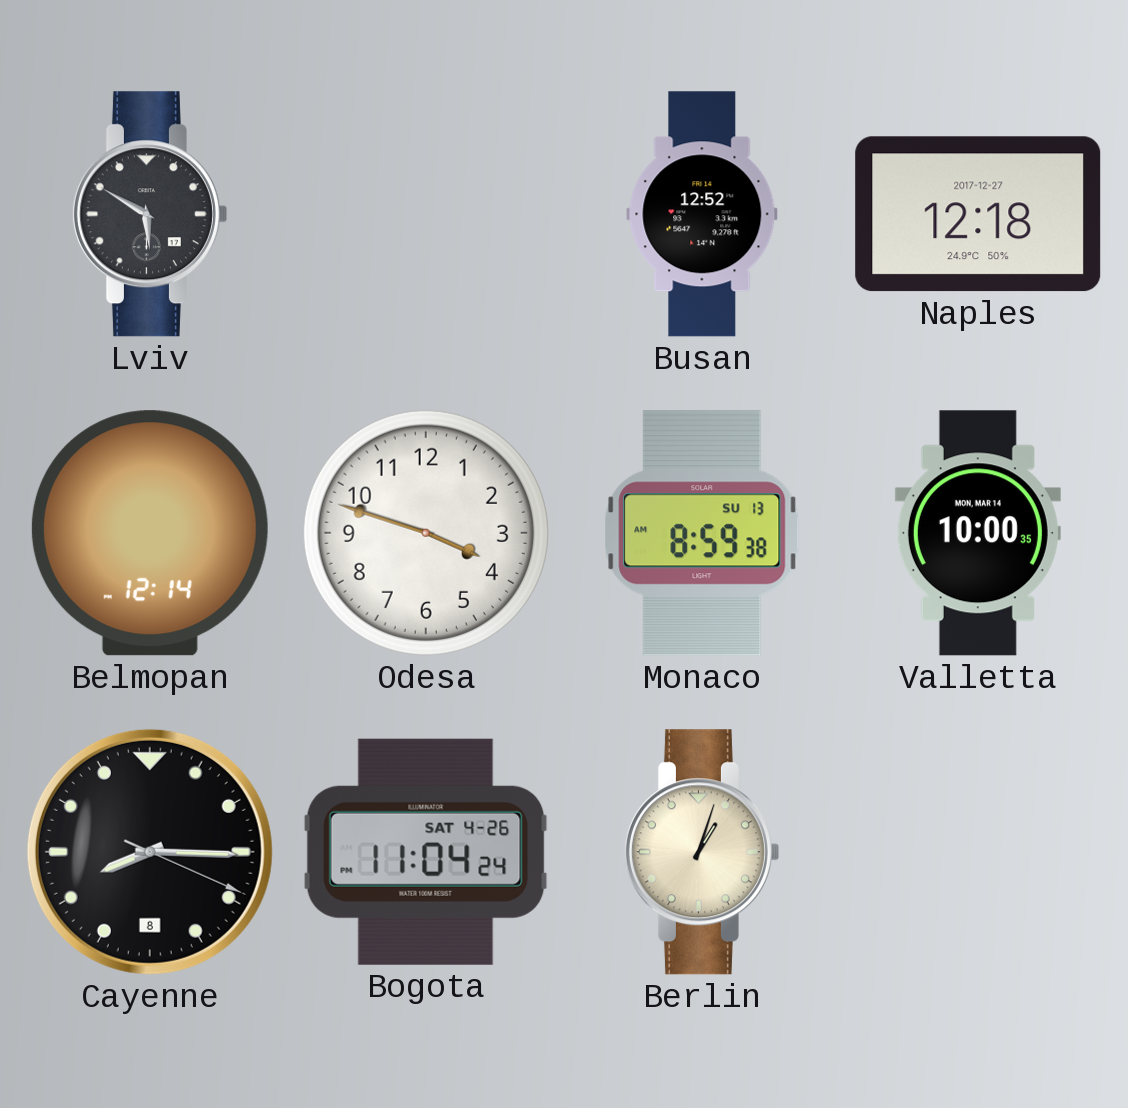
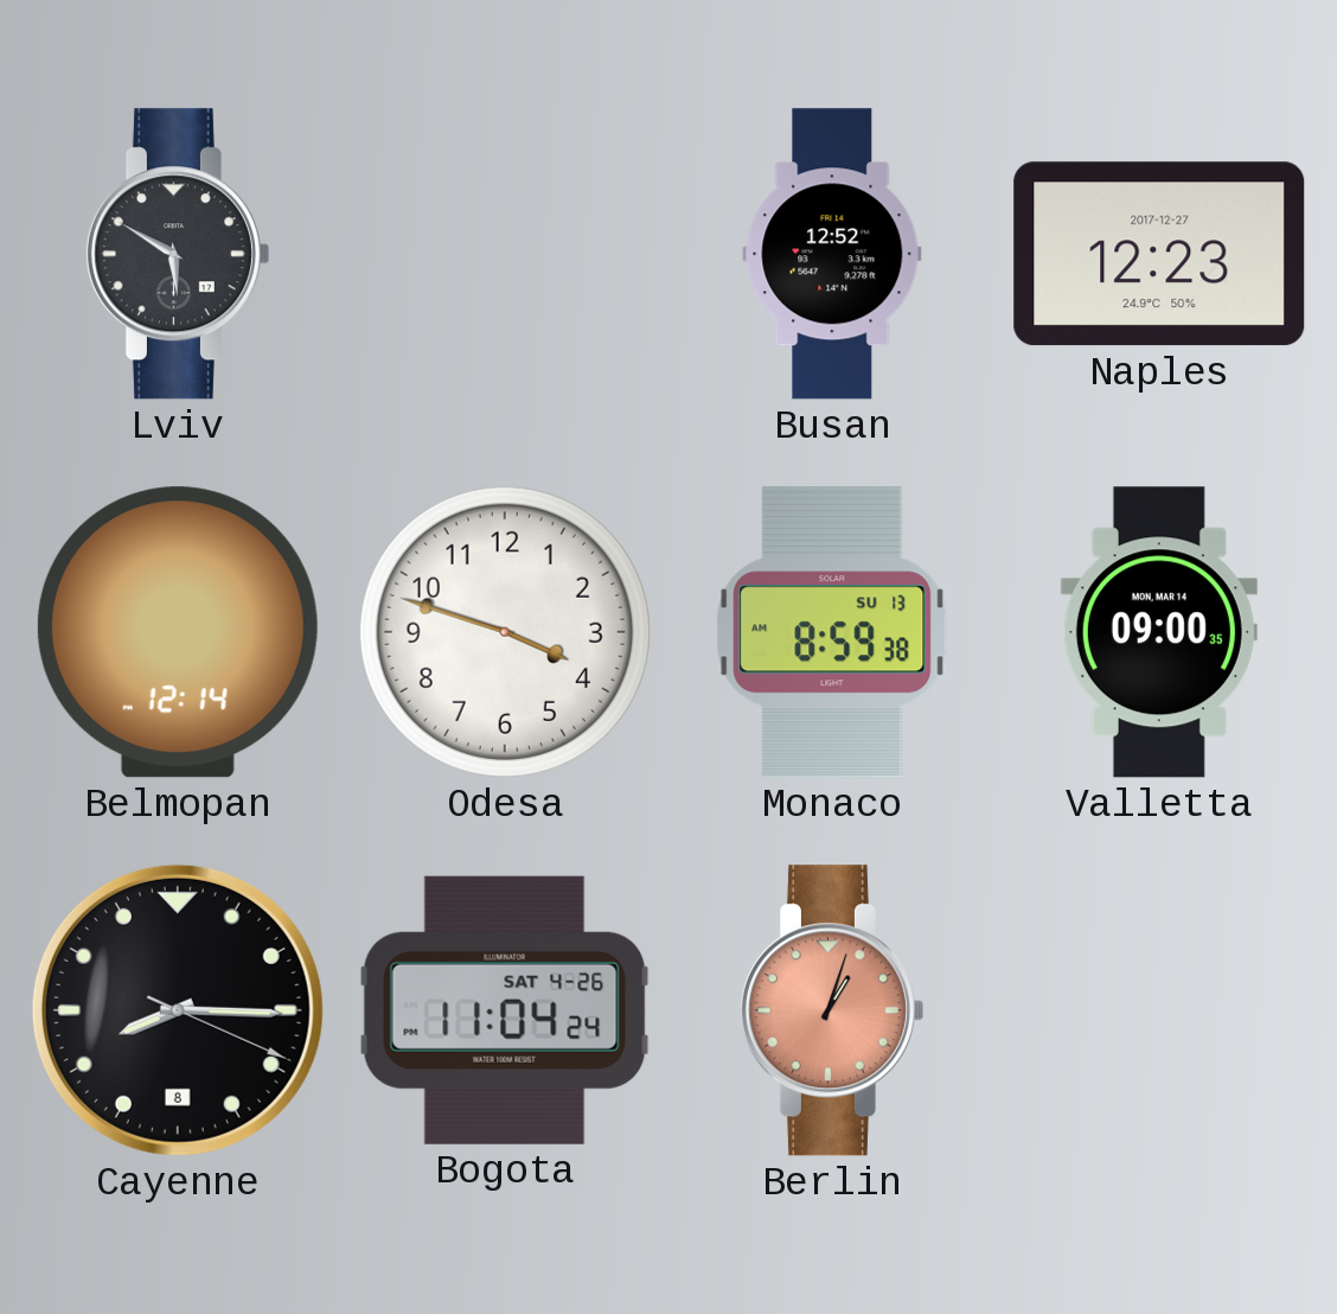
Naples: 12:18 -> 12:23
Valletta: 10:00 -> 09:00
Berlin dial: cream -> salmon
